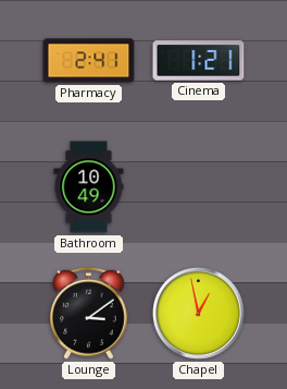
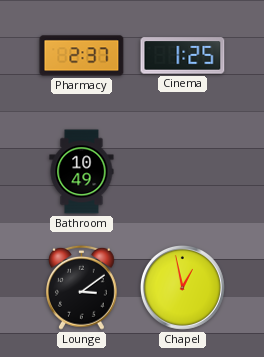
Pharmacy: 2:41 -> 2:37
Cinema: 1:21 -> 1:25
